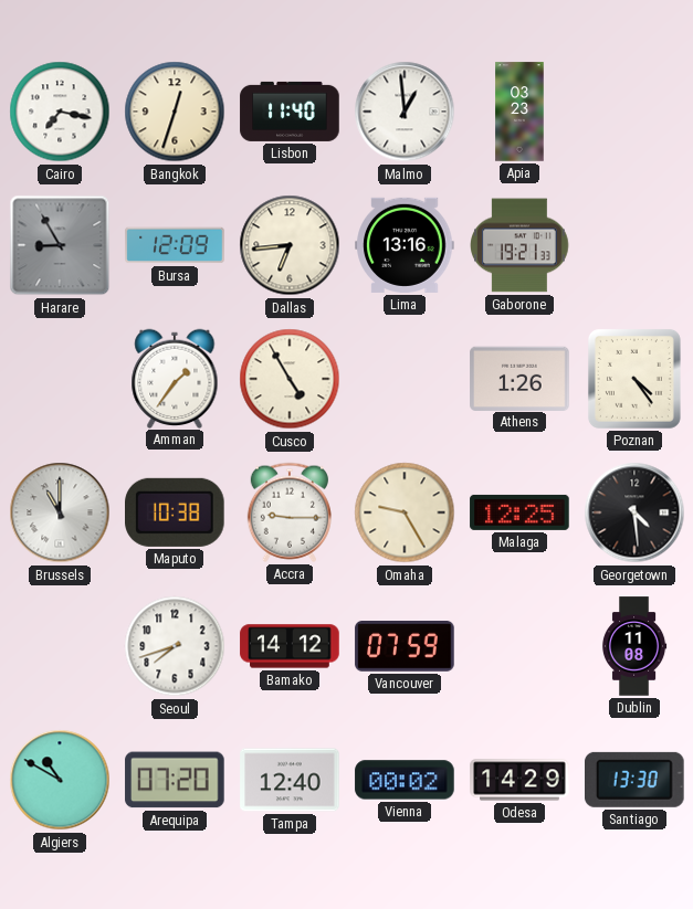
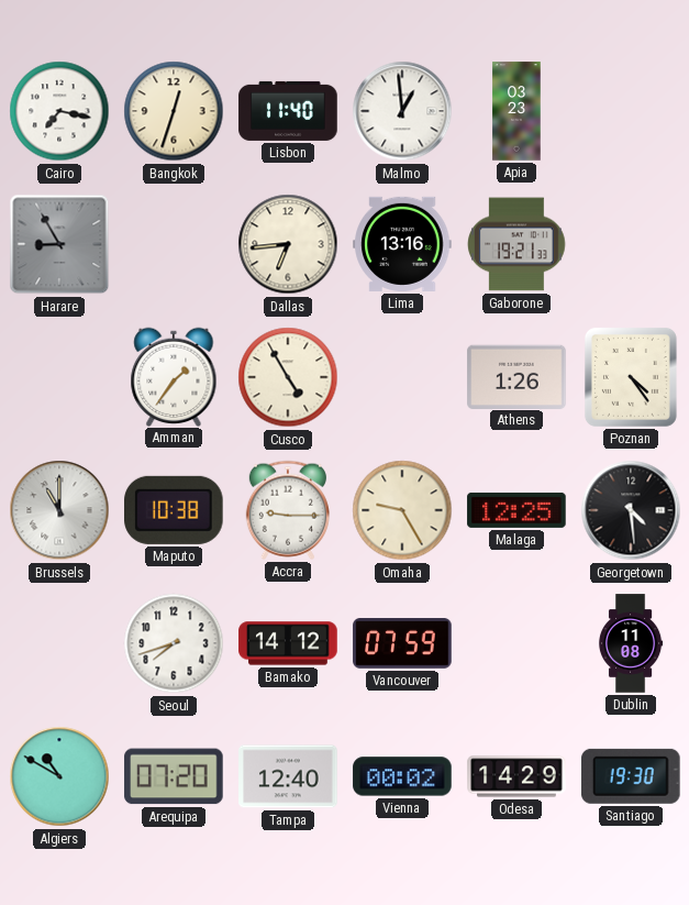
Bursa: 12:09 -> none
Santiago: 13:30 -> 19:30
